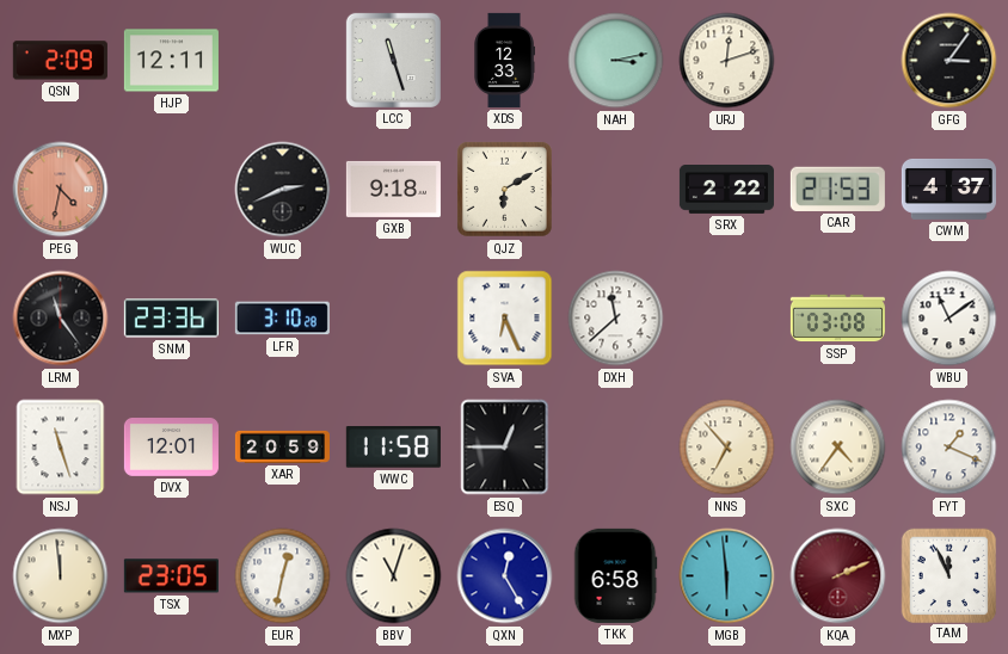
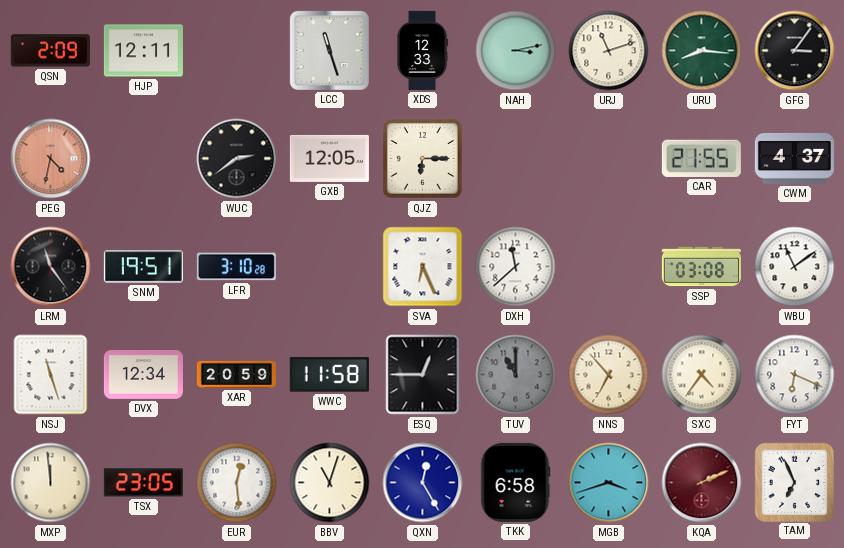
URJ: 12:12 -> 11:12
URU: none -> 8:16
WUC: 2:41 -> 2:39
GXB: 9:18 -> 12:05
QJZ: 6:10 -> 6:15
SRX: 2:22 -> none
CAR: 21:53 -> 21:55
SNM: 23:36 -> 19:51
DVX: 12:01 -> 12:34
TUV: none -> 11:00
FYT: 1:19 -> 6:19
EUR: 12:32 -> 12:29
MGB: 5:59 -> 3:42
TAM: 11:56 -> 6:56
